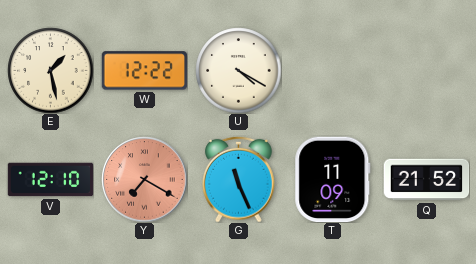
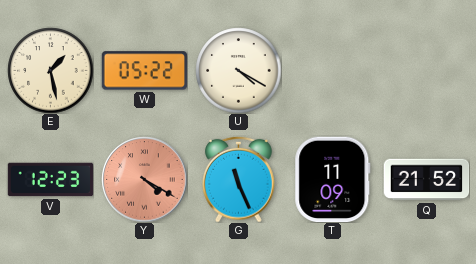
W: 12:22 -> 05:22
V: 12:10 -> 12:23
Y: 7:20 -> 4:20
